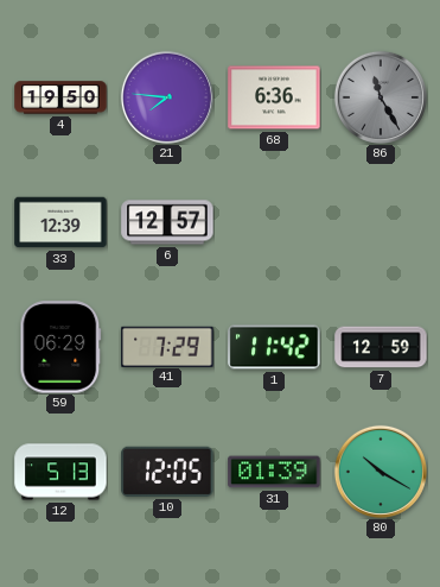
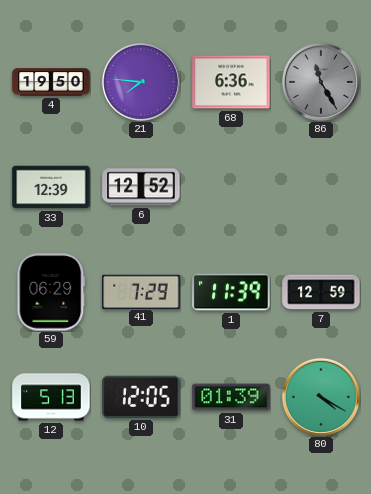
6: 12:57 -> 12:52
1: 11:42 -> 11:39
80: 10:20 -> 4:20
